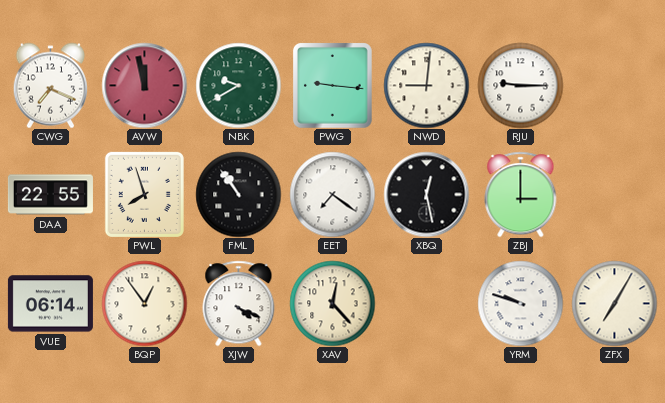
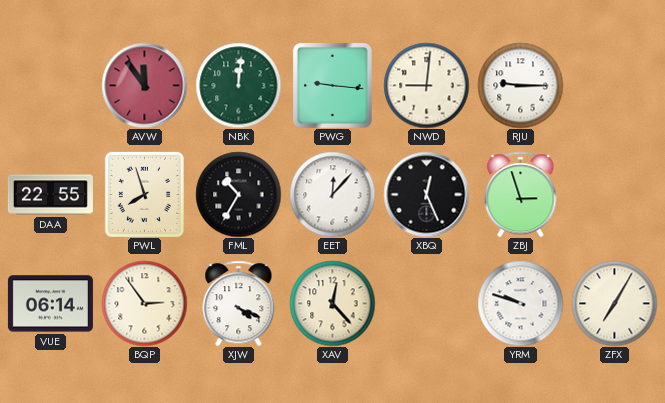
CWG: 7:19 -> none
AVW: 11:58 -> 11:54
NBK: 9:40 -> 12:01
FML: 10:54 -> 10:35
EET: 7:21 -> 12:07
XBQ: 12:28 -> 12:26
ZBJ: 3:00 -> 2:57
BQP: 12:54 -> 2:54
